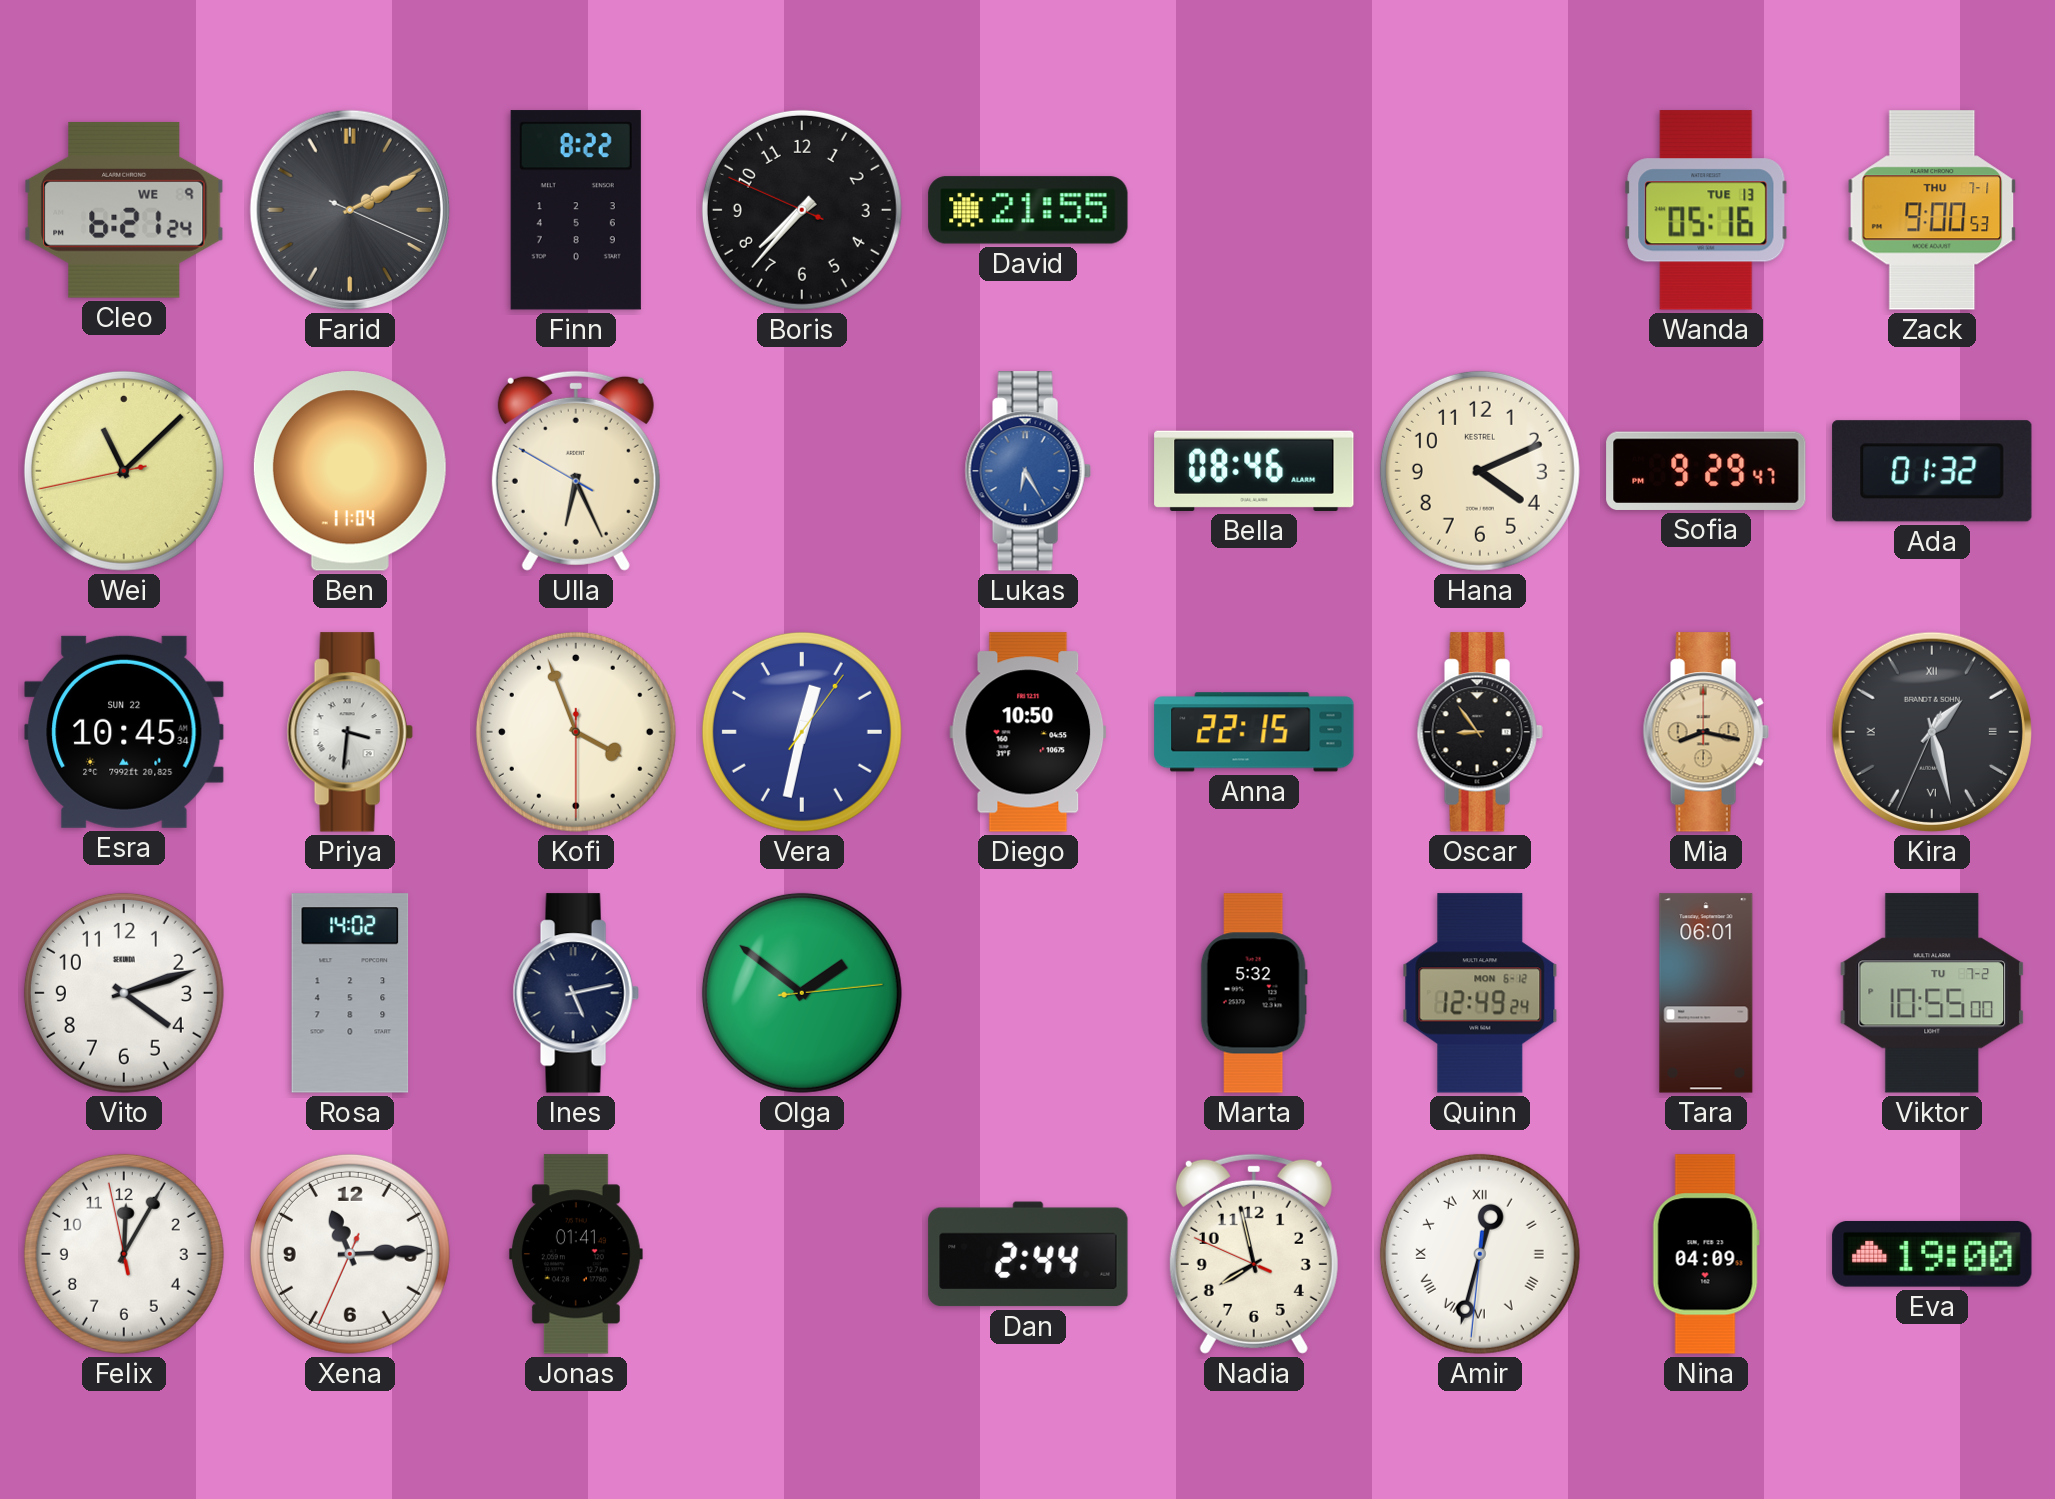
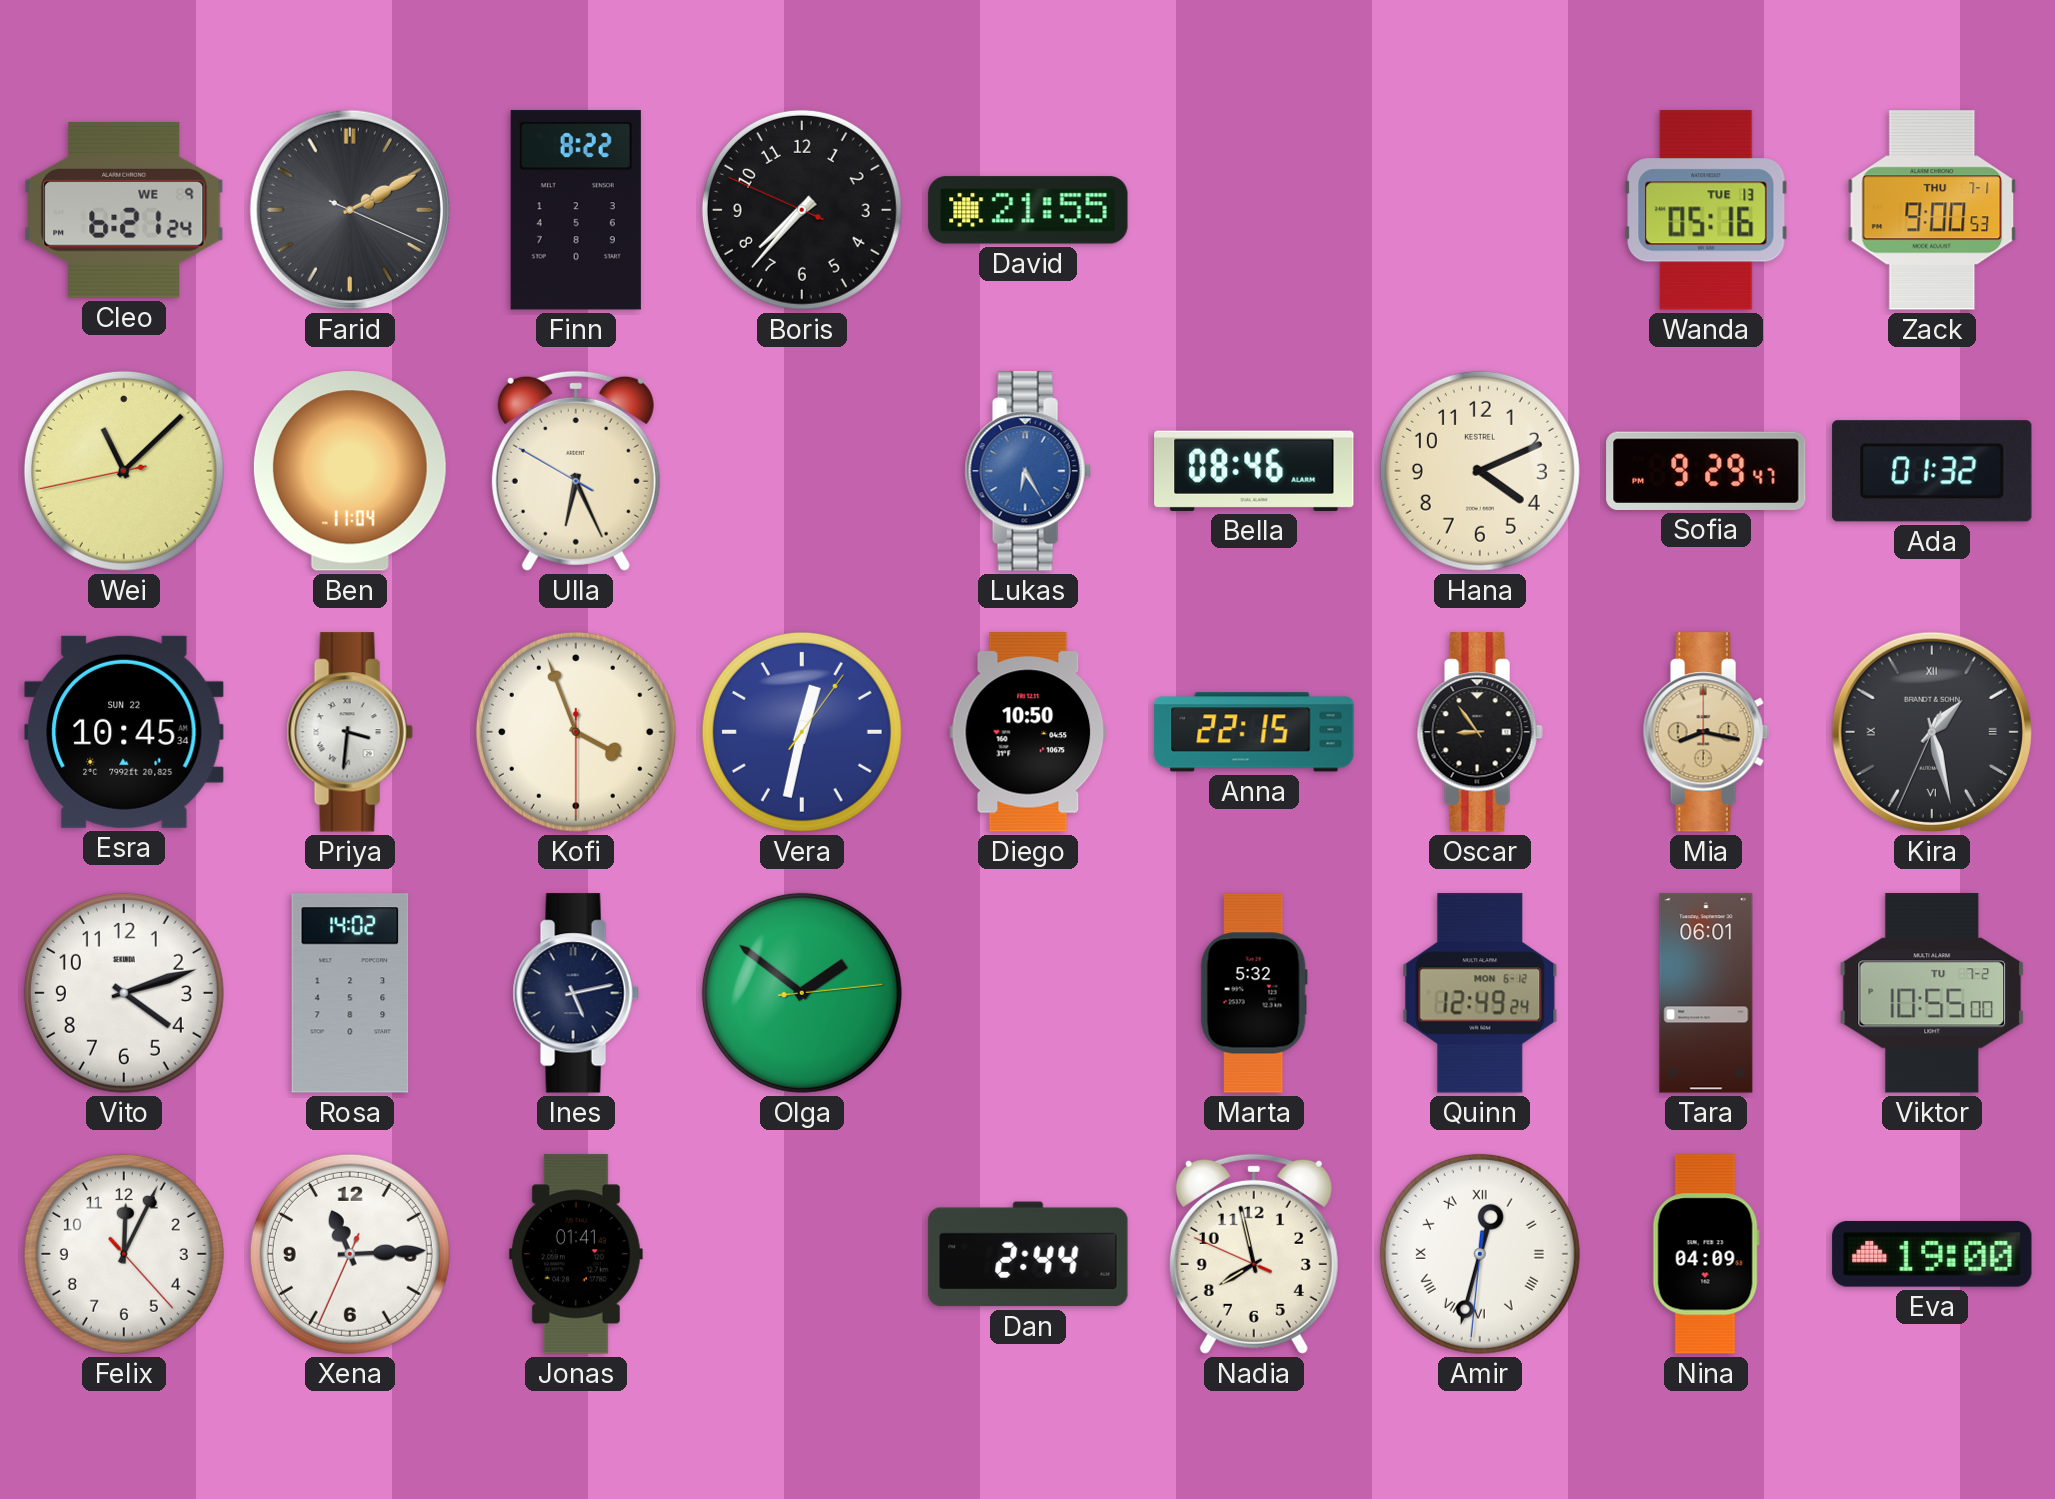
Felix: 12:04:58 -> 12:04:23
